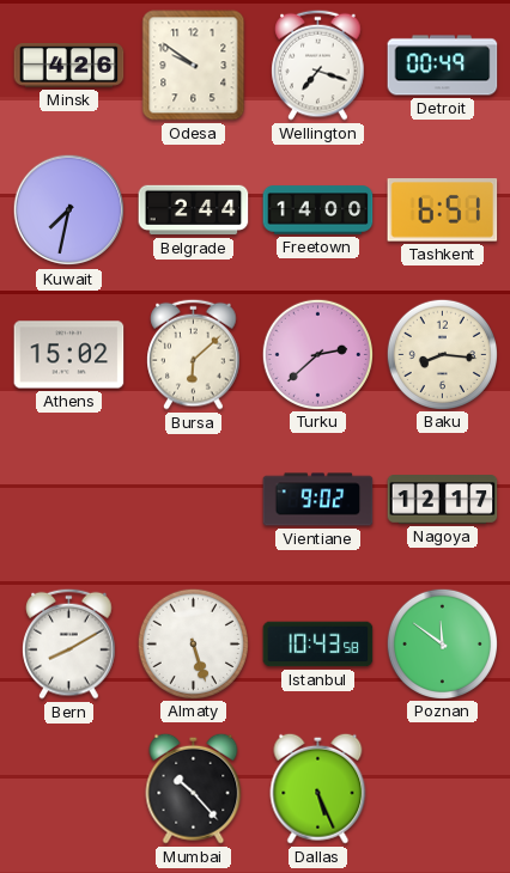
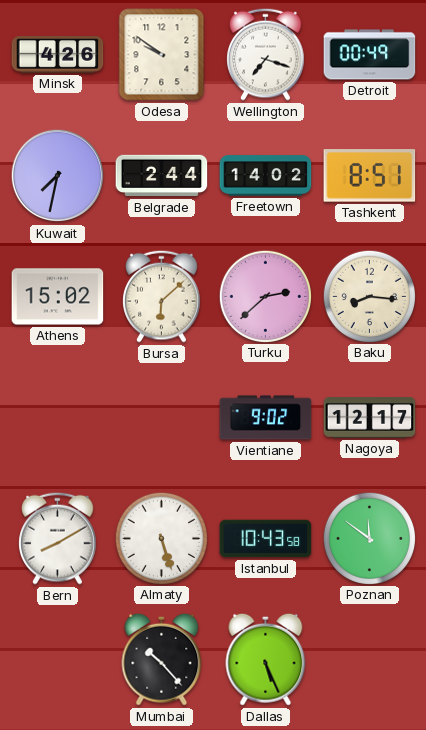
Freetown: 14:00 -> 14:02
Tashkent: 6:51 -> 8:51
